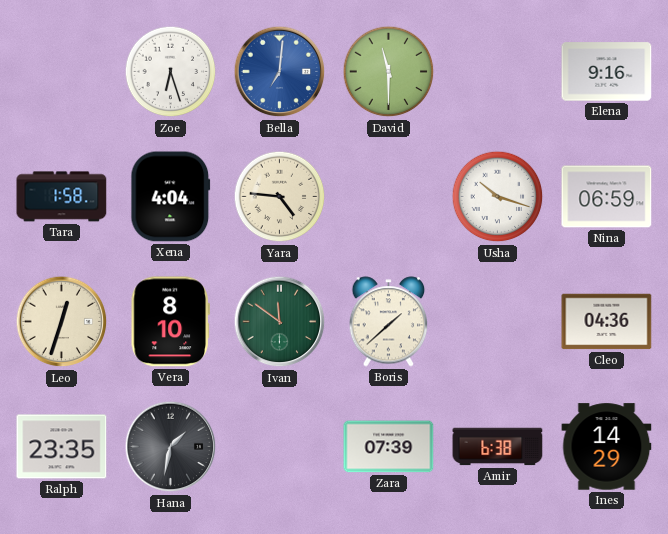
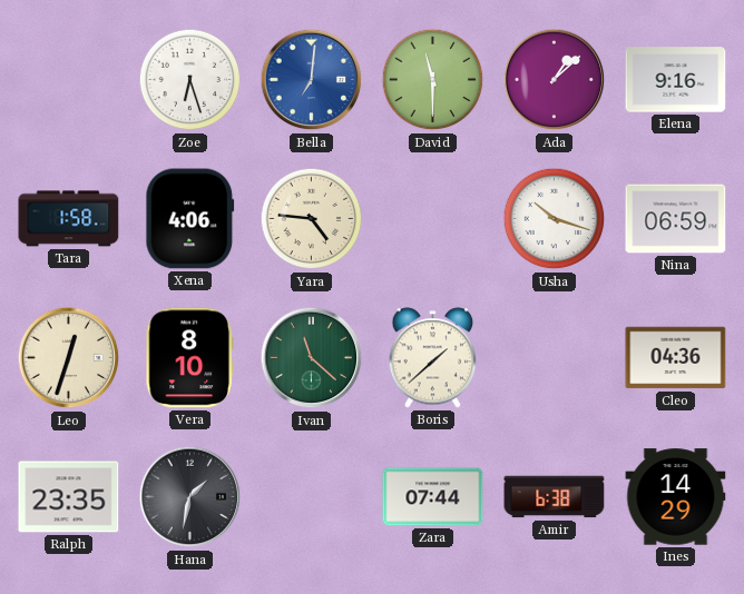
Ada: none -> 1:08
Xena: 4:04 -> 4:06
Ivan: 11:51 -> 11:22
Zara: 07:39 -> 07:44
